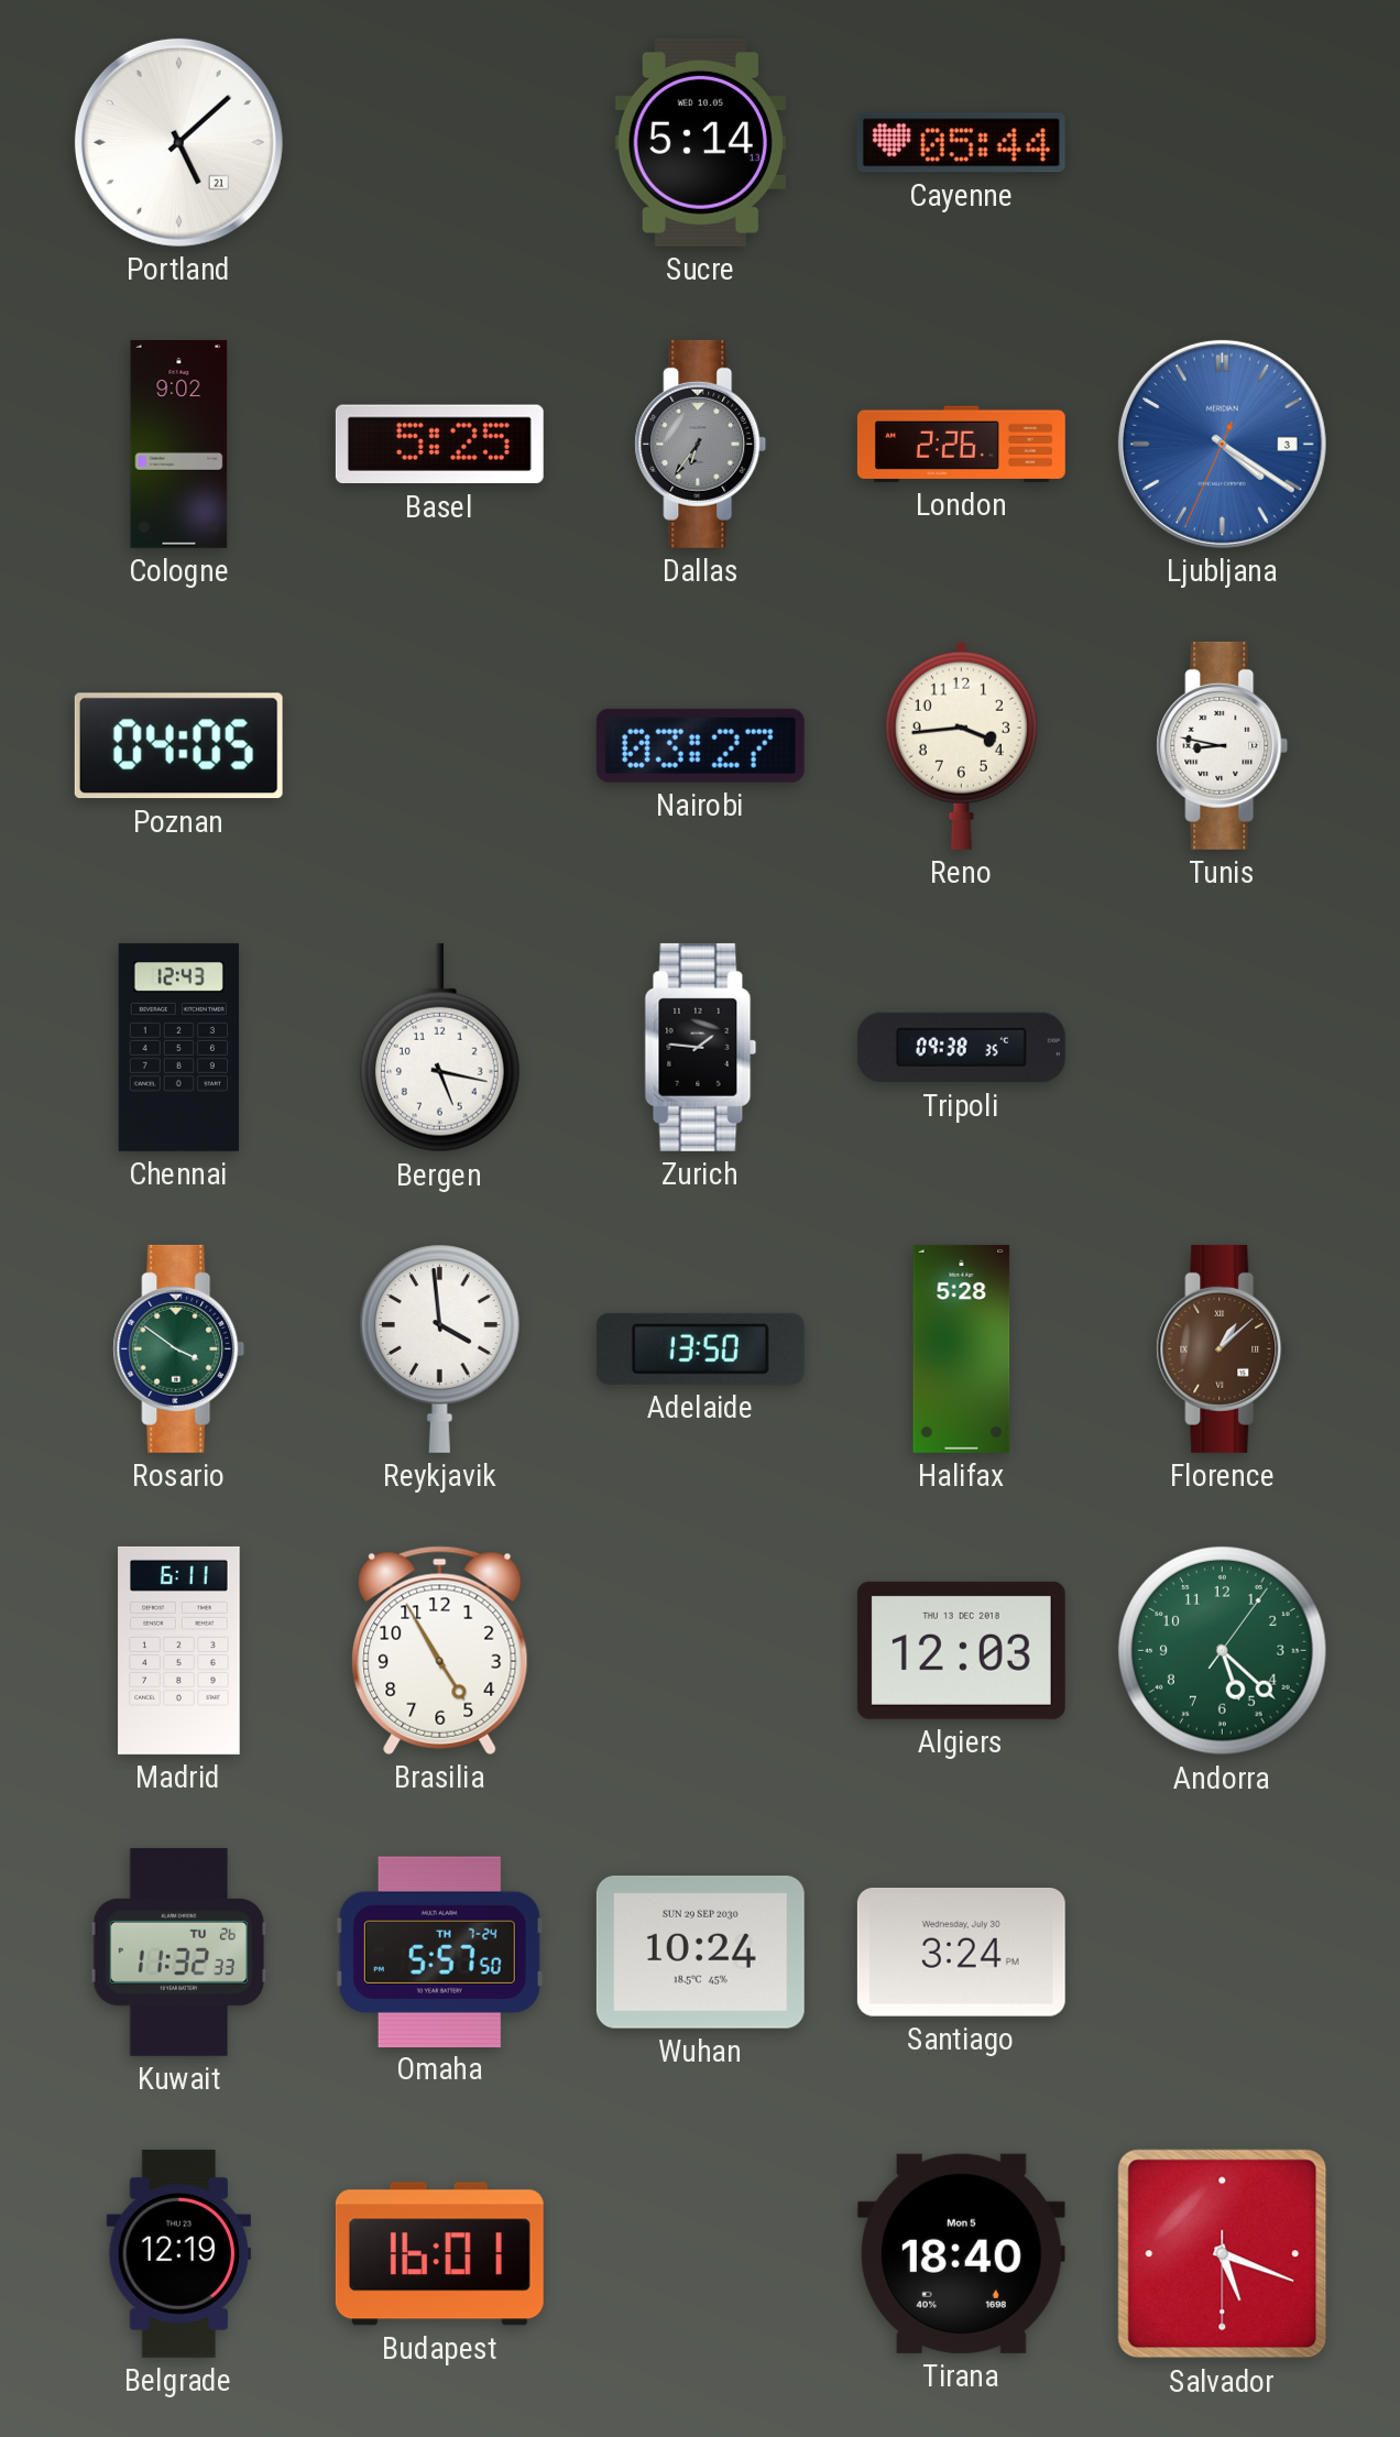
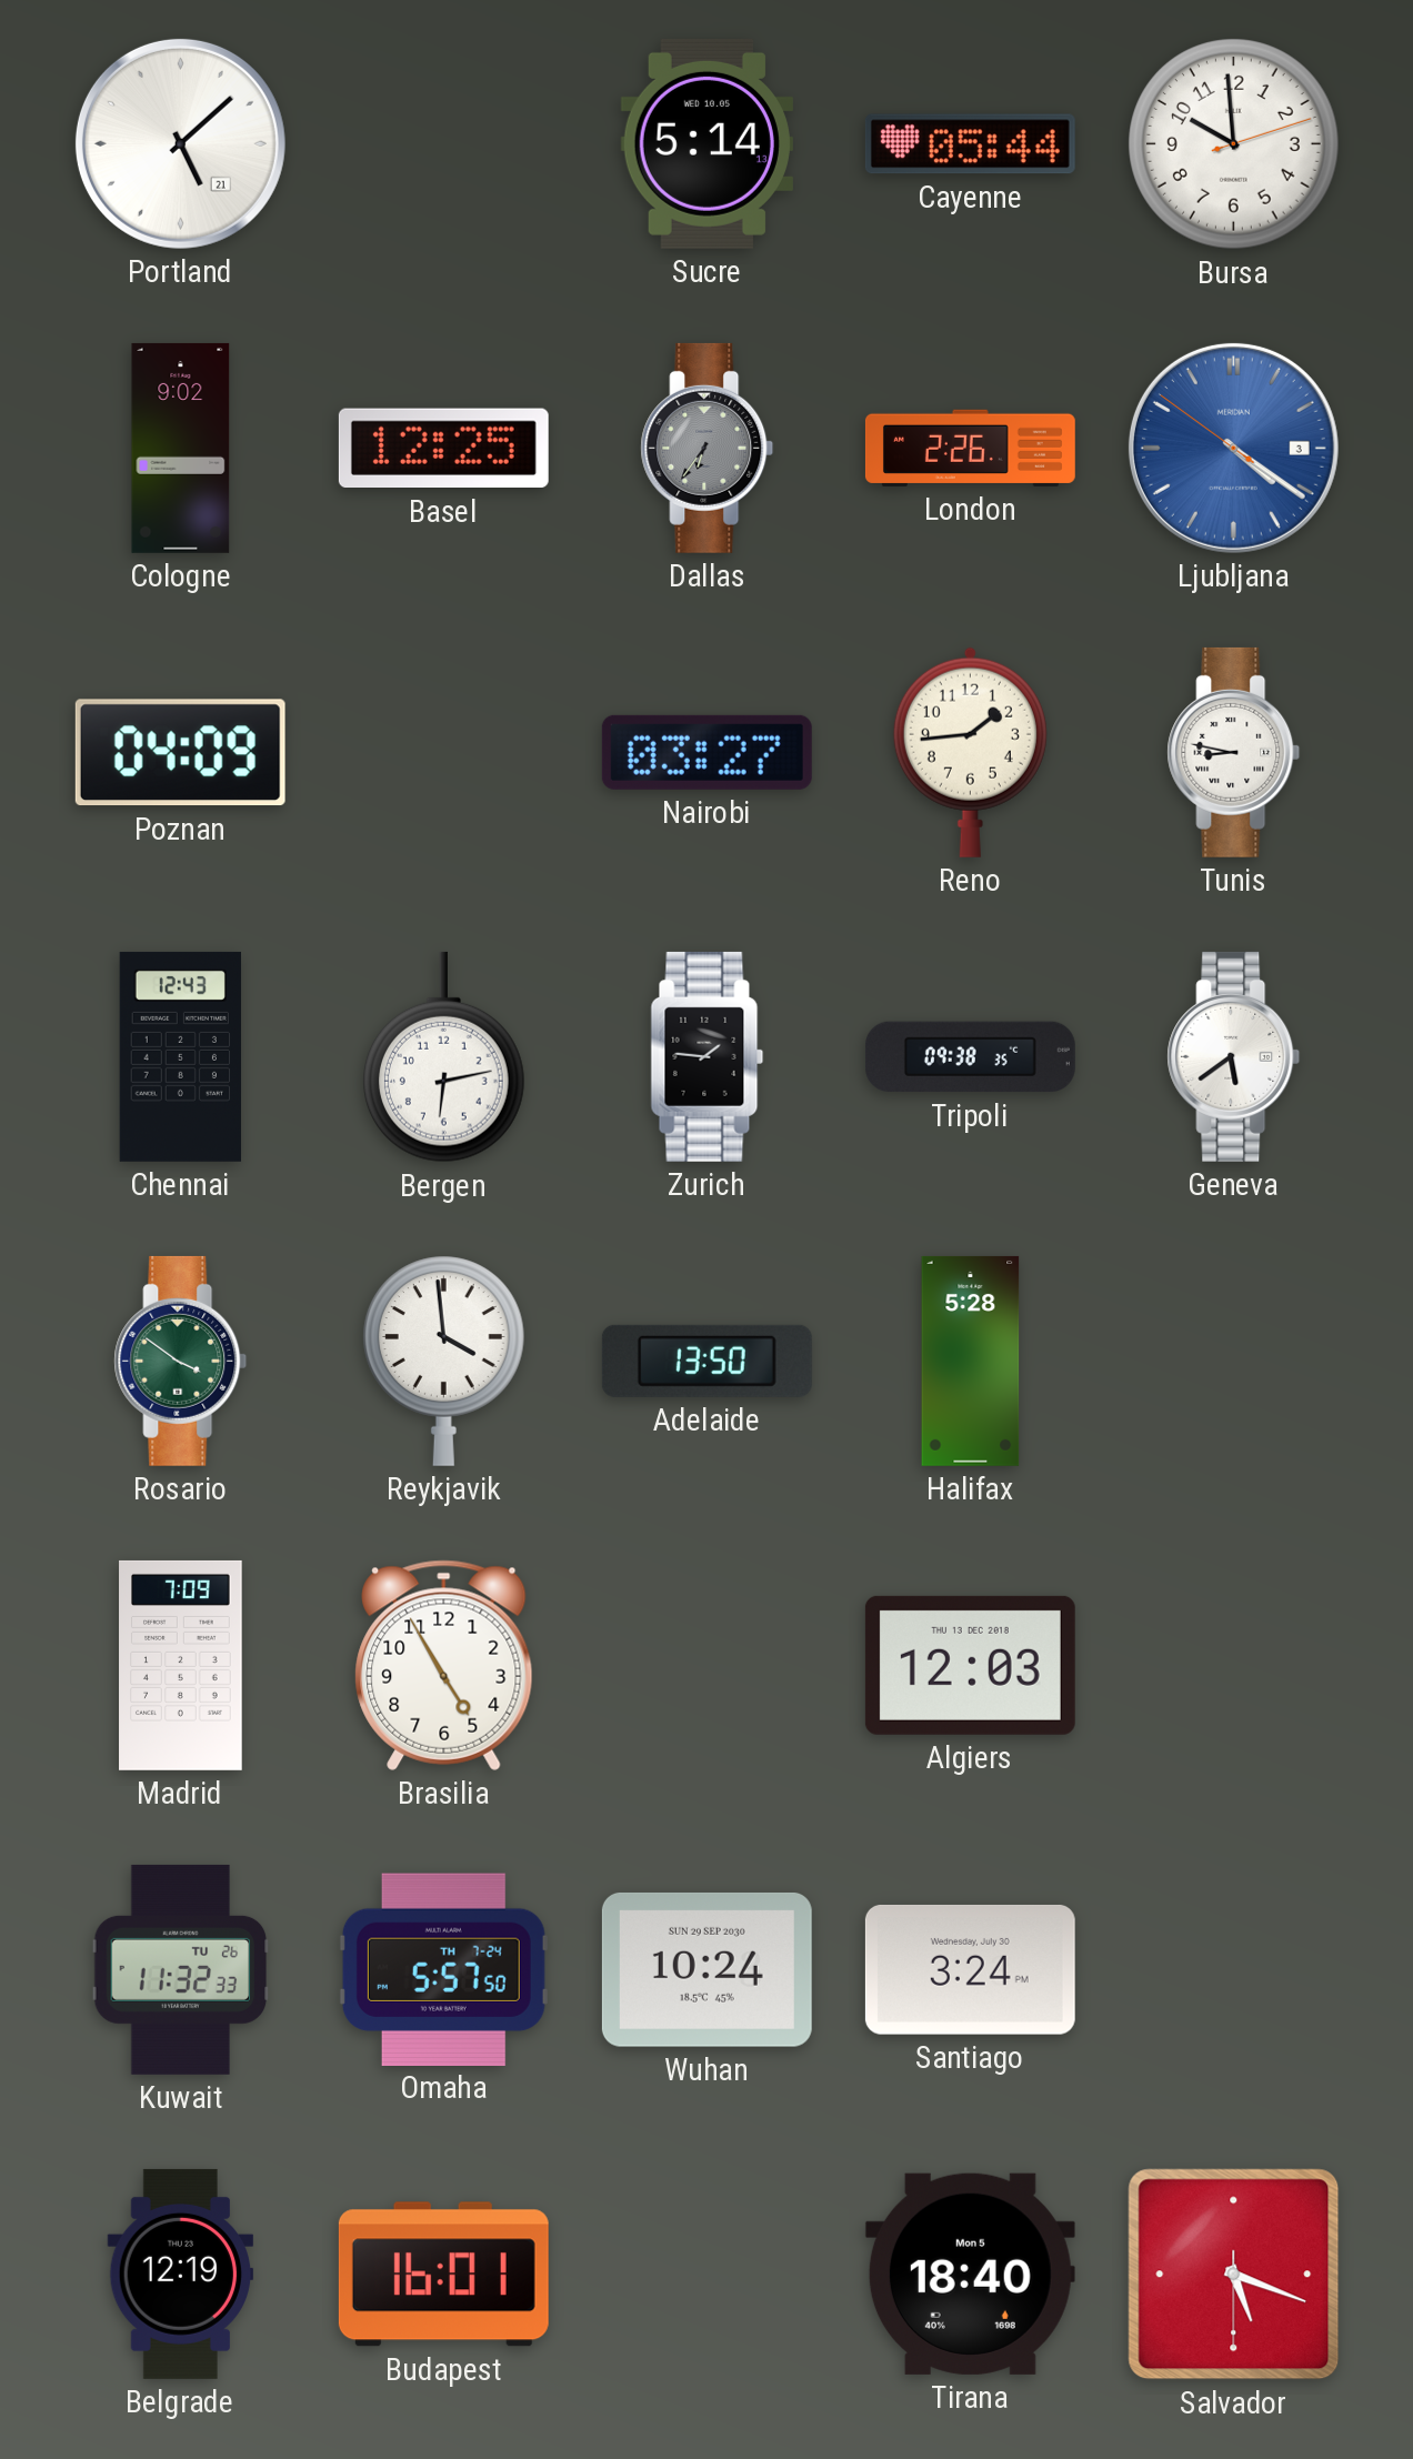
Bursa: none -> 9:59
Basel: 5:25 -> 12:25
Ljubljana: 4:20:34 -> 4:20:51
Poznan: 04:05 -> 04:09
Reno: 3:44 -> 1:44
Bergen: 5:17 -> 6:13
Geneva: none -> 5:39
Florence: 1:08 -> none
Madrid: 6:11 -> 7:09
Andorra: 5:22 -> none
